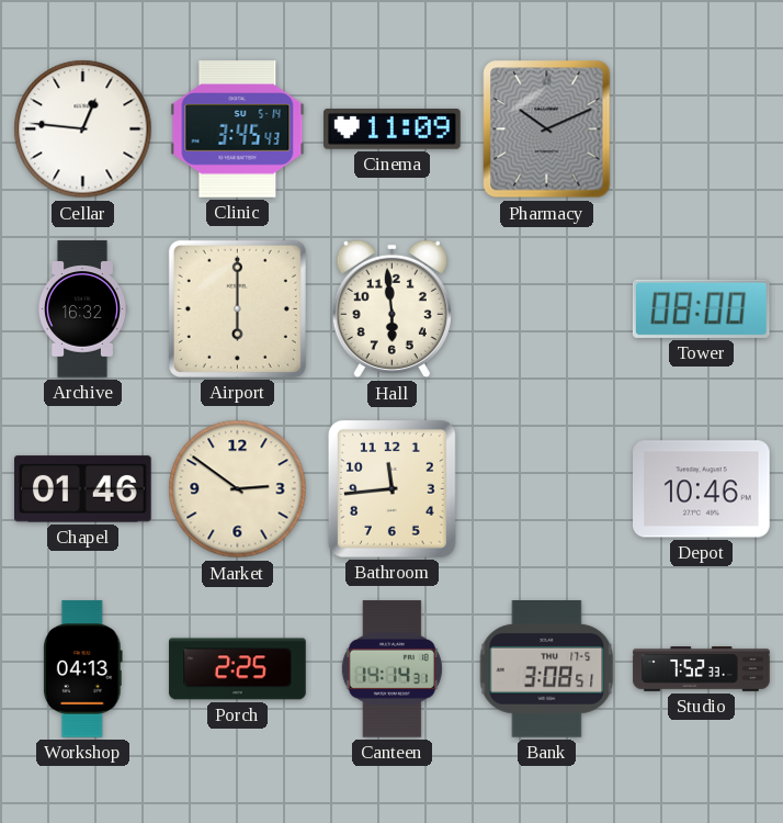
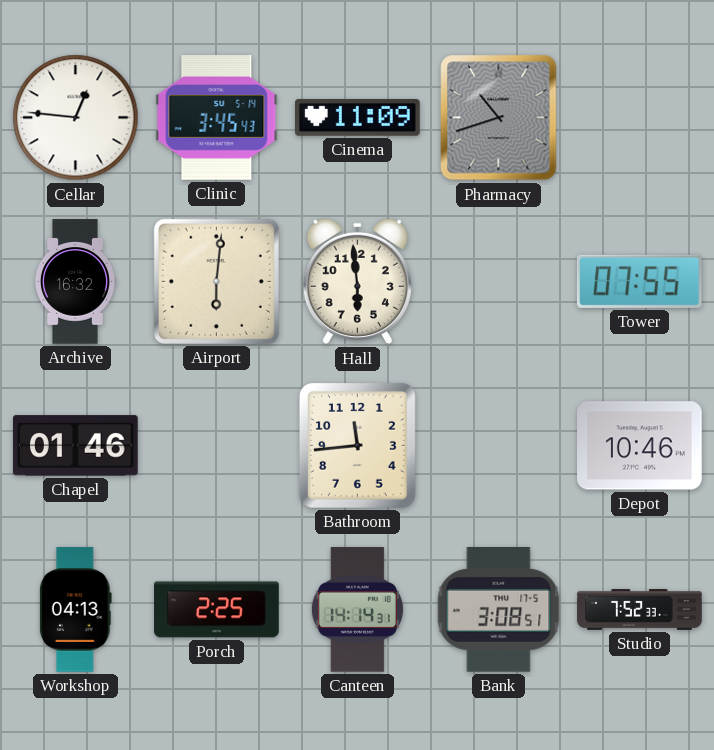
Pharmacy: 10:11 -> 10:42
Airport: 6:00 -> 6:01
Tower: 08:00 -> 07:55
Market: 2:51 -> none
